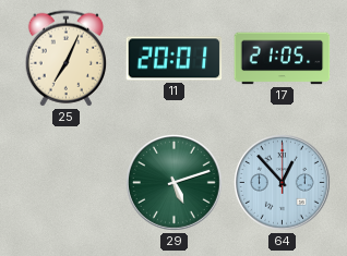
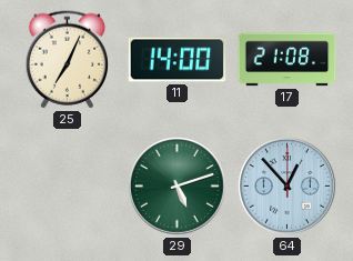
11: 20:01 -> 14:00
17: 21:05 -> 21:08
